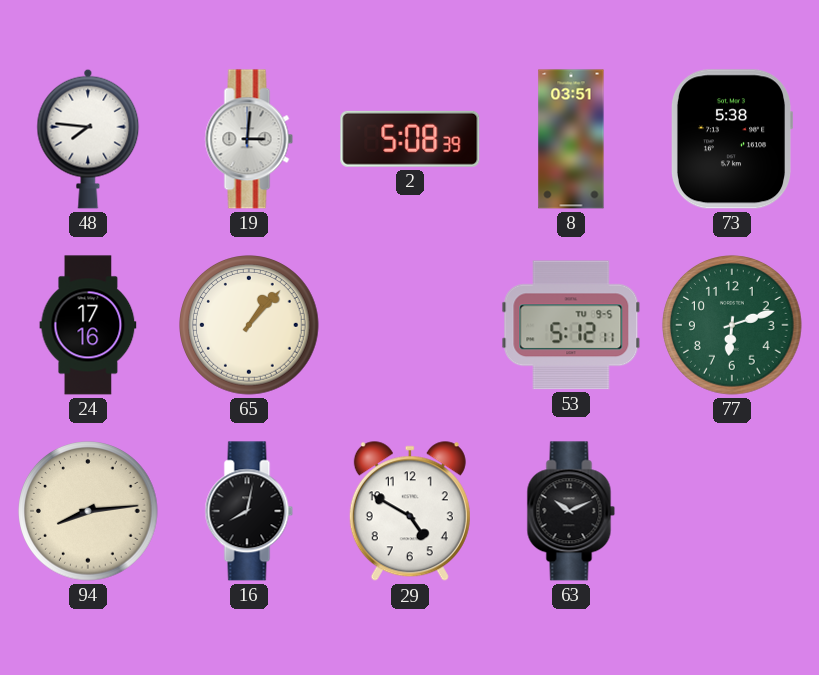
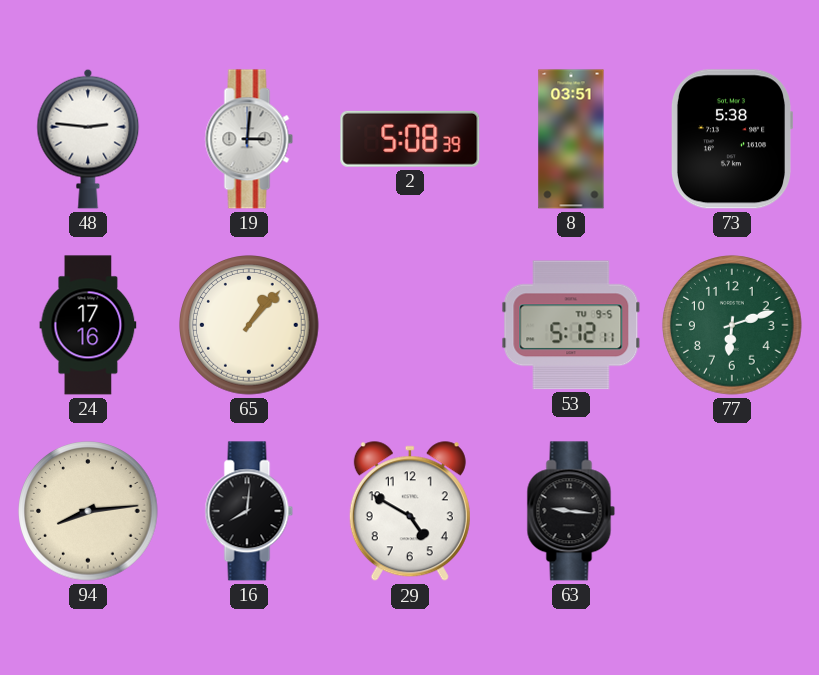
48: 7:46 -> 2:46
16: 8:02 -> 8:01
63: 10:11 -> 9:16
